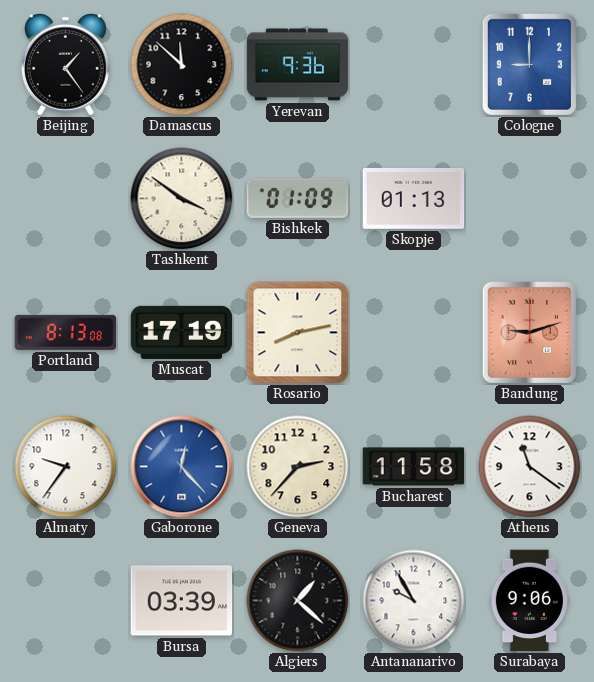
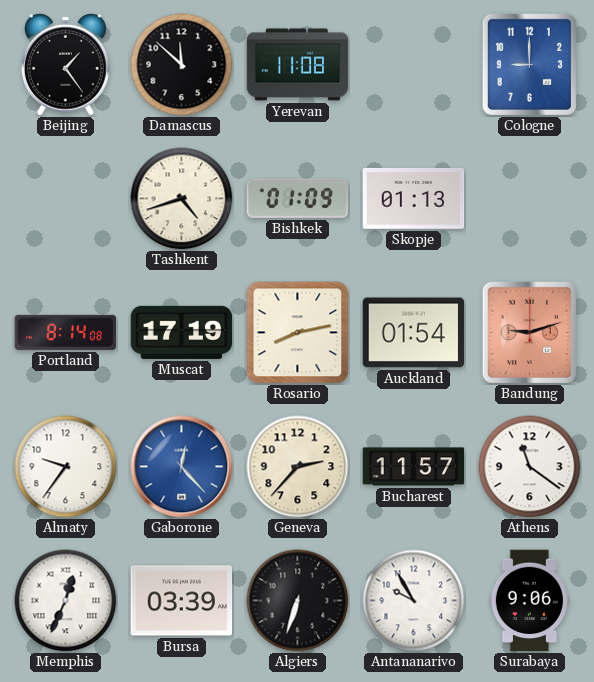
Yerevan: 9:36 -> 11:08
Tashkent: 3:51 -> 4:42
Portland: 8:13 -> 8:14
Auckland: none -> 01:54
Bucharest: 11:58 -> 11:57
Memphis: none -> 12:34
Algiers: 1:22 -> 6:33
